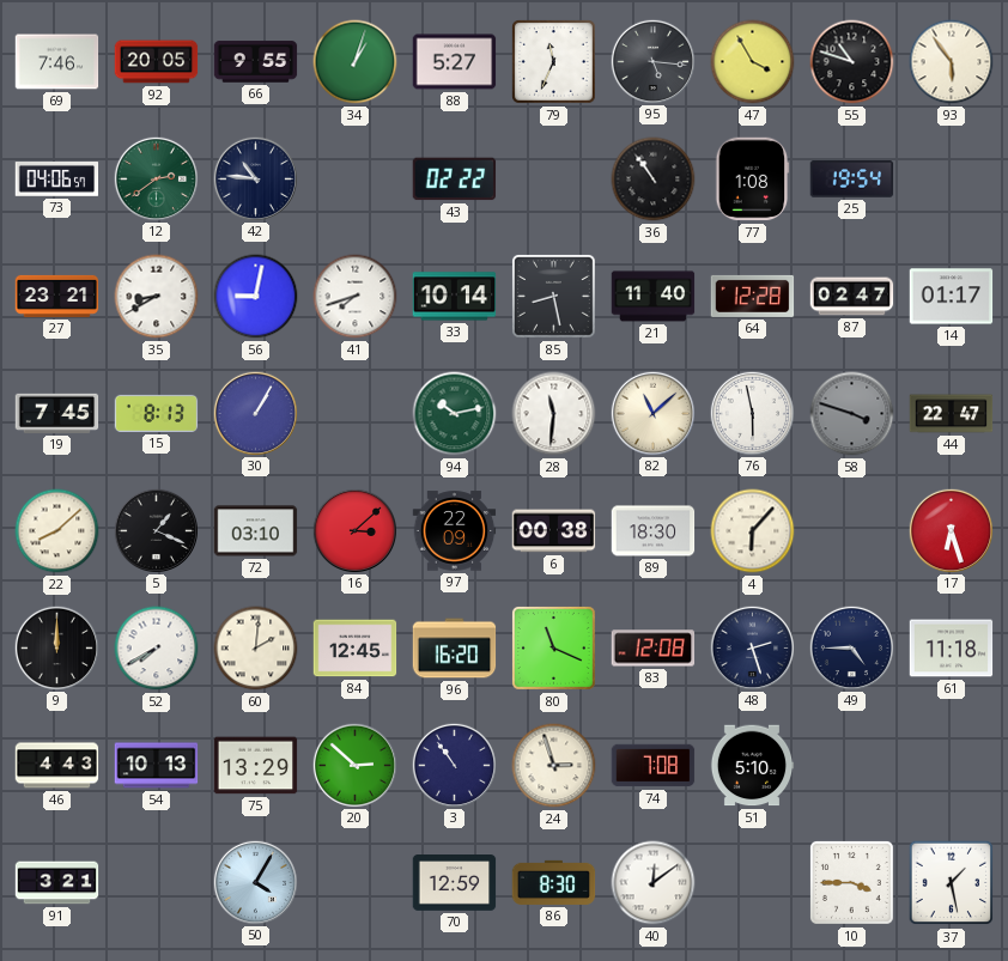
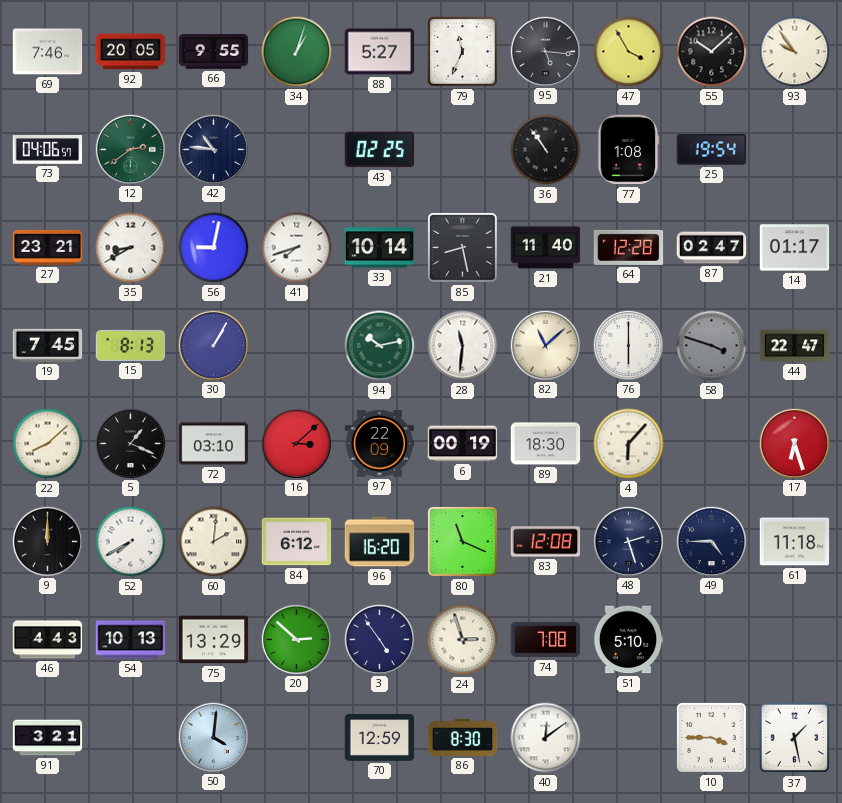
55: 10:48 -> 10:08
93: 5:54 -> 9:54
43: 02:22 -> 02:25
76: 5:58 -> 6:00
6: 00:38 -> 00:19
84: 12:45 -> 6:12
3: 10:54 -> 4:54
50: 4:05 -> 4:01
